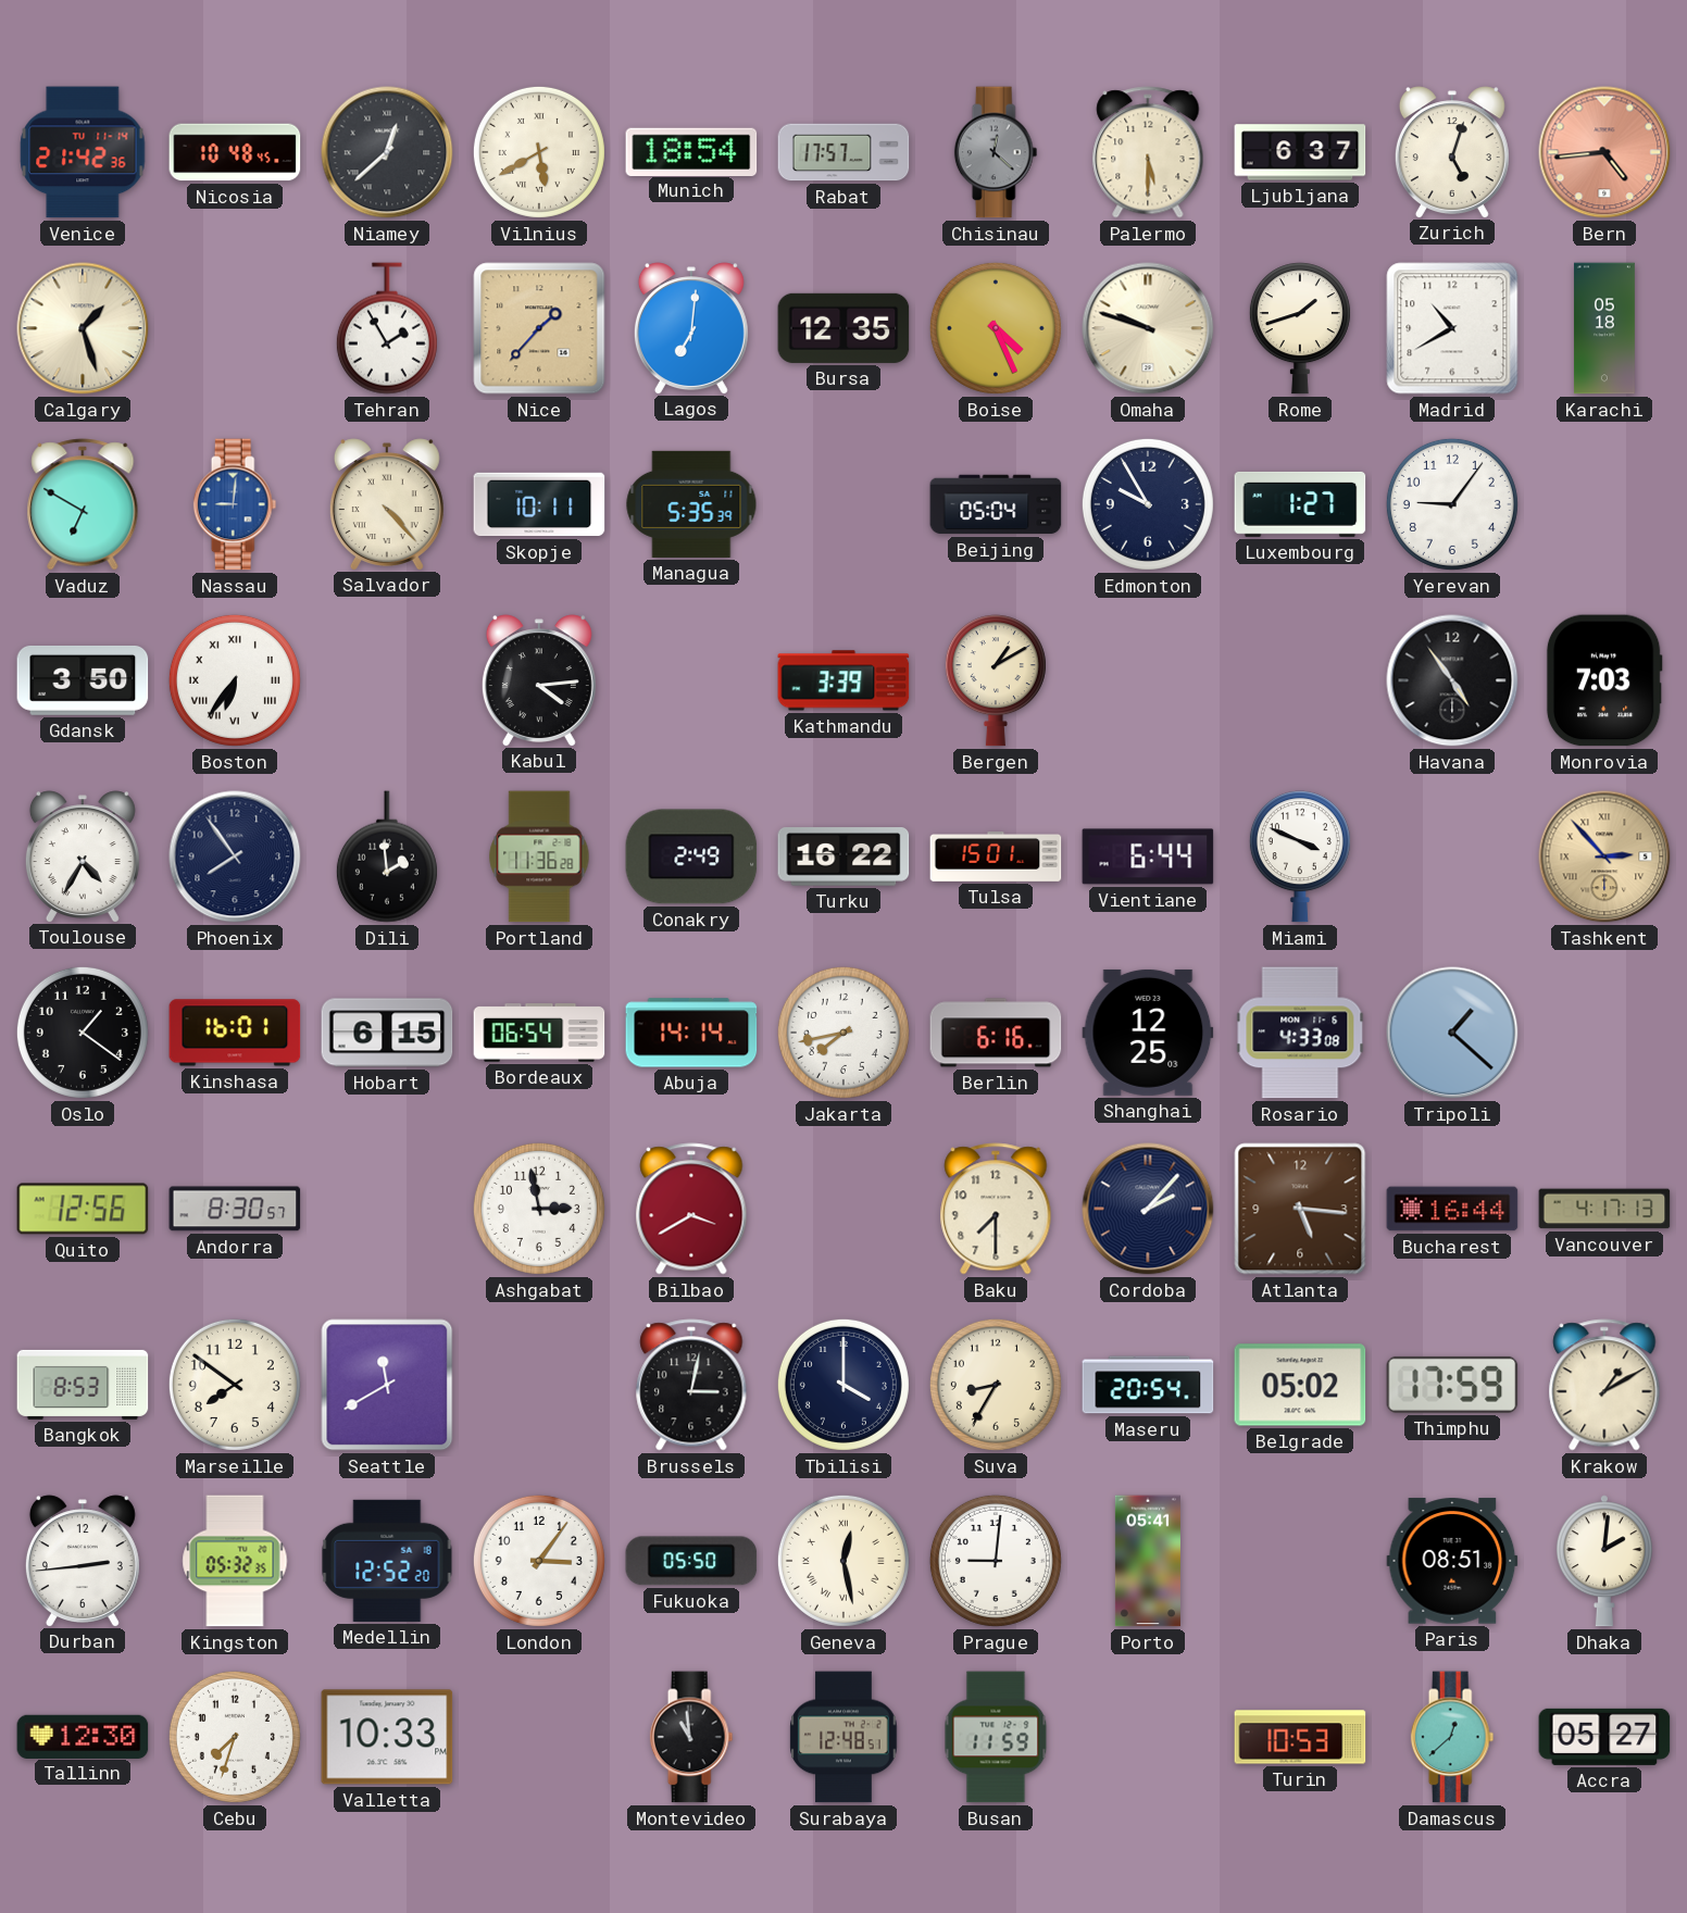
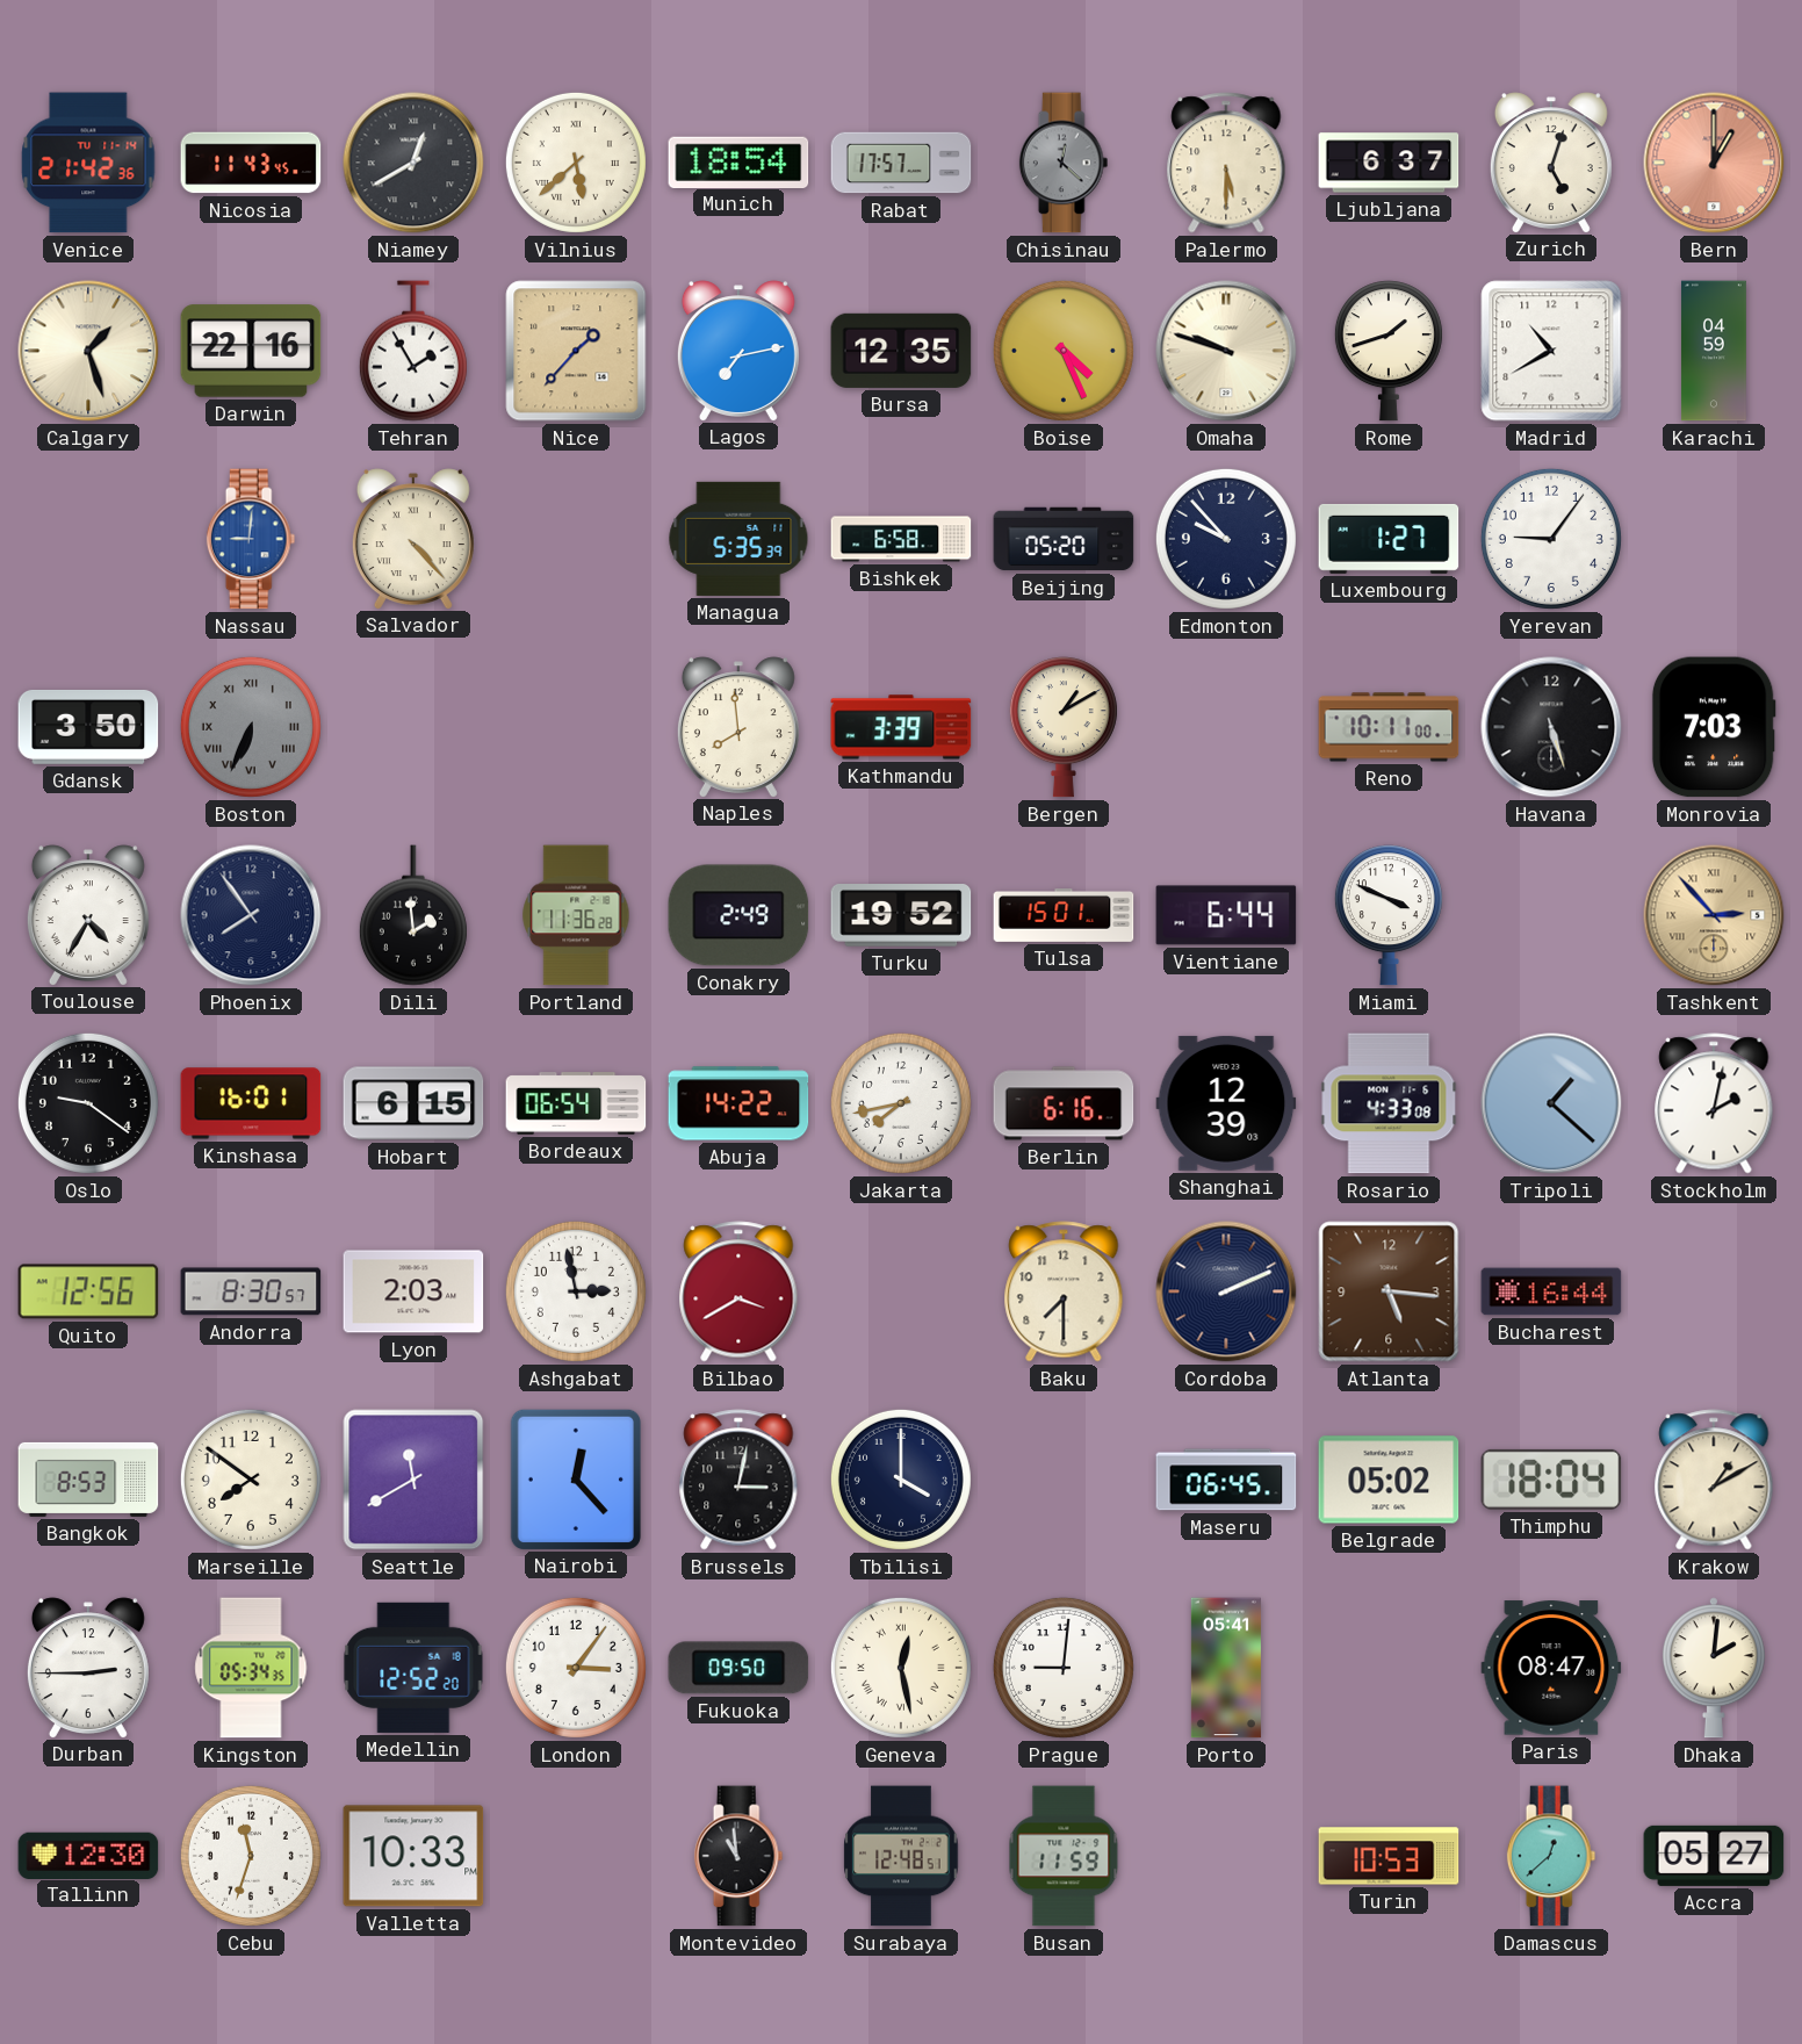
Nicosia: 10:48 -> 11:43
Niamey: 12:38 -> 12:40
Vilnius: 5:40 -> 5:38
Bern: 4:44 -> 1:00
Darwin: none -> 22:16
Lagos: 7:01 -> 7:13
Karachi: 05:18 -> 04:59
Vaduz: 6:50 -> none
Skopje: 10:11 -> none
Bishkek: none -> 6:58
Beijing: 05:04 -> 05:20
Edmonton: 9:55 -> 9:53
Boston: 6:36 -> 6:34
Boston dial: white -> grey
Kabul: 4:14 -> none
Naples: none -> 7:59
Reno: none -> 10:11
Havana: 4:54 -> 5:27
Turku: 16:22 -> 19:52
Oslo: 1:21 -> 9:21
Abuja: 14:14 -> 14:22
Shanghai: 12:25 -> 12:39
Stockholm: none -> 2:02
Lyon: none -> 2:03
Cordoba: 2:07 -> 2:11
Vancouver: 4:17 -> none
Nairobi: none -> 12:23
Suva: 8:35 -> none
Maseru: 20:54 -> 06:45
Thimphu: 17:59 -> 18:04
Durban: 2:44 -> 2:45
Kingston: 05:32 -> 05:34
Fukuoka: 05:50 -> 09:50
Paris: 08:51 -> 08:47
Cebu: 7:33 -> 11:33
